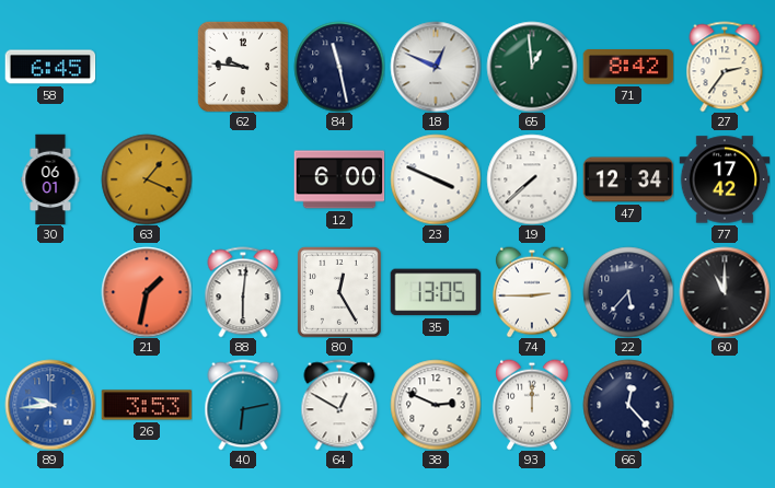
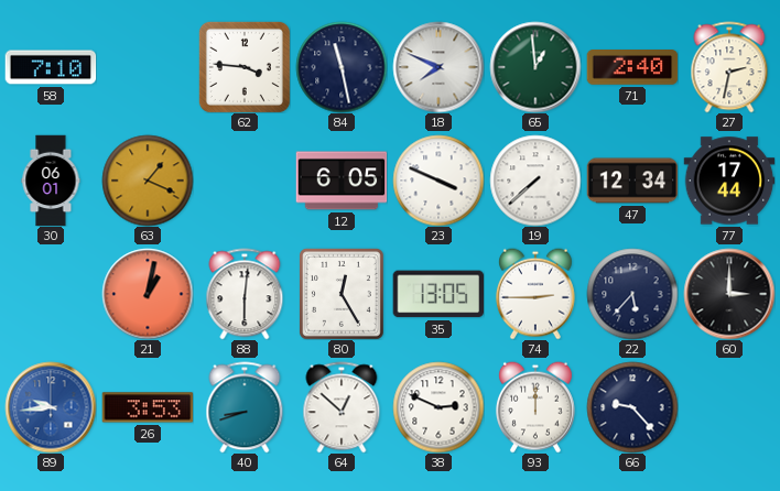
58: 6:45 -> 7:10
62: 9:46 -> 3:46
18: 12:49 -> 7:49
71: 8:42 -> 2:40
27: 2:36 -> 2:32
12: 6:00 -> 6:05
77: 17:42 -> 17:44
21: 1:32 -> 1:02
60: 11:00 -> 3:00
40: 6:13 -> 8:42
64: 12:50 -> 12:52
66: 12:23 -> 9:23
